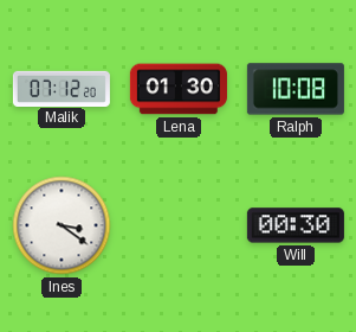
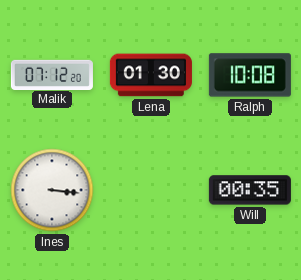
Ines: 3:21 -> 3:16
Will: 00:30 -> 00:35
